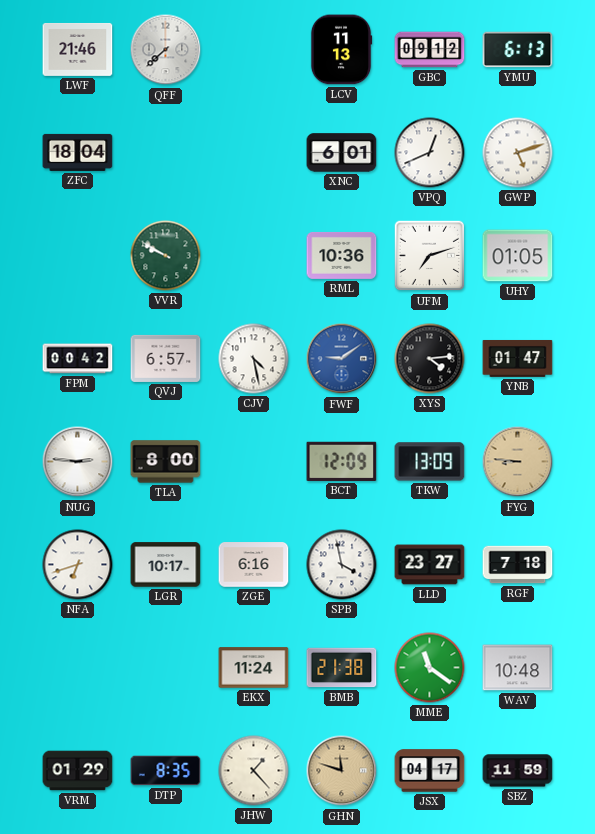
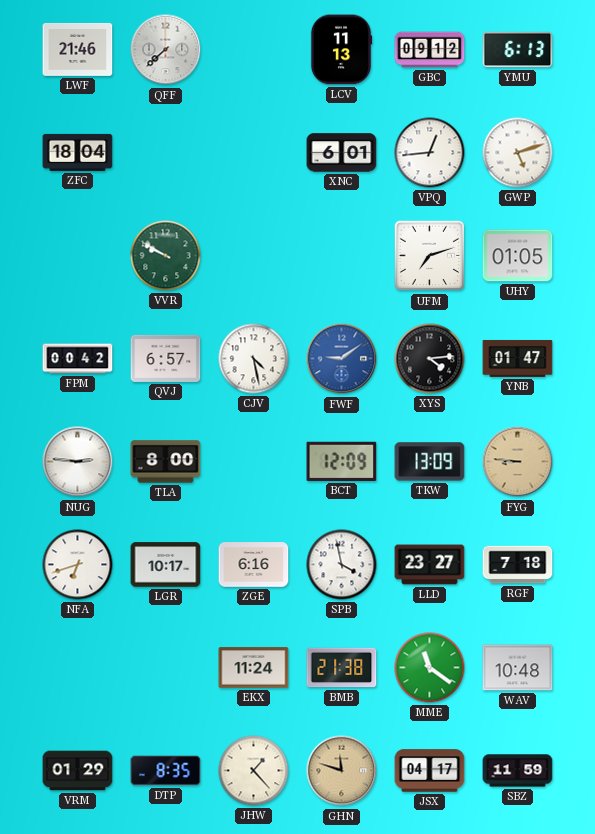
VPQ: 12:41 -> 12:44
RML: 10:36 -> none
